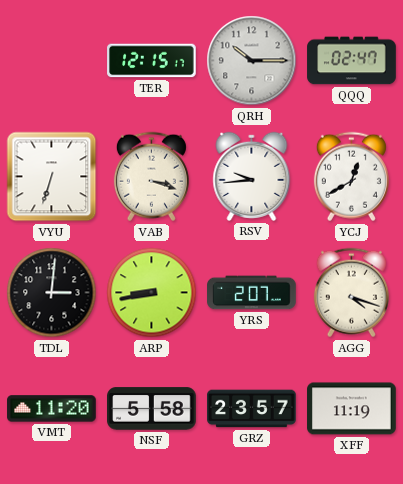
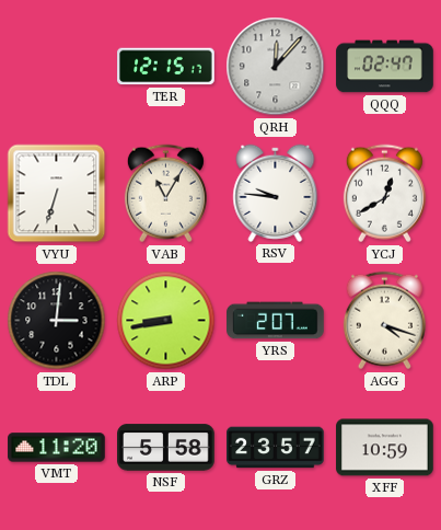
QRH: 10:15 -> 12:07
VAB: 3:18 -> 11:05
RSV: 9:44 -> 9:46
XFF: 11:19 -> 10:59
